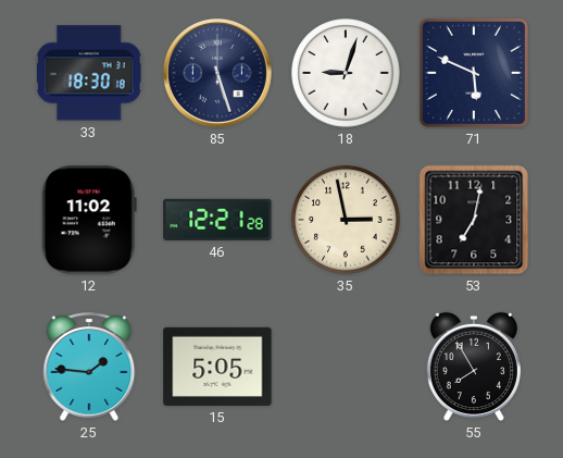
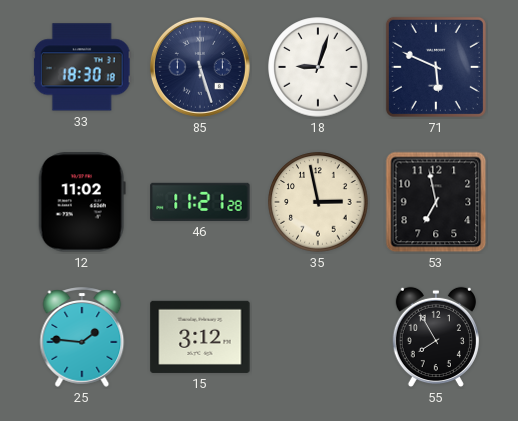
46: 12:21 -> 11:21
53: 7:02 -> 6:58
15: 5:05 -> 3:12
